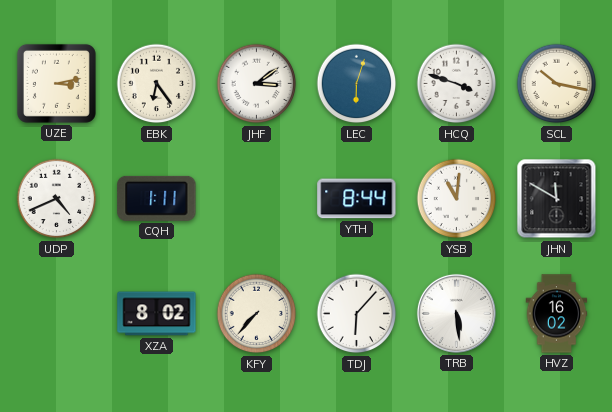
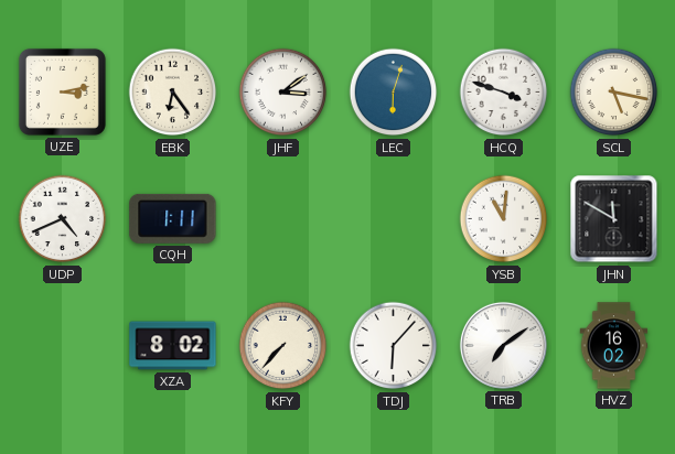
SCL: 10:17 -> 5:17
YTH: 8:44 -> none
TRB: 5:29 -> 7:09
